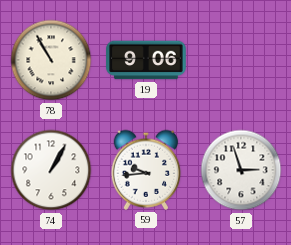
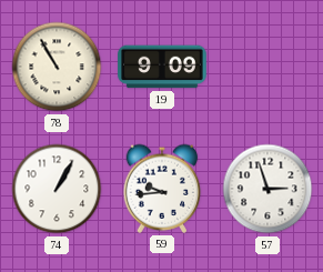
19: 9:06 -> 9:09
